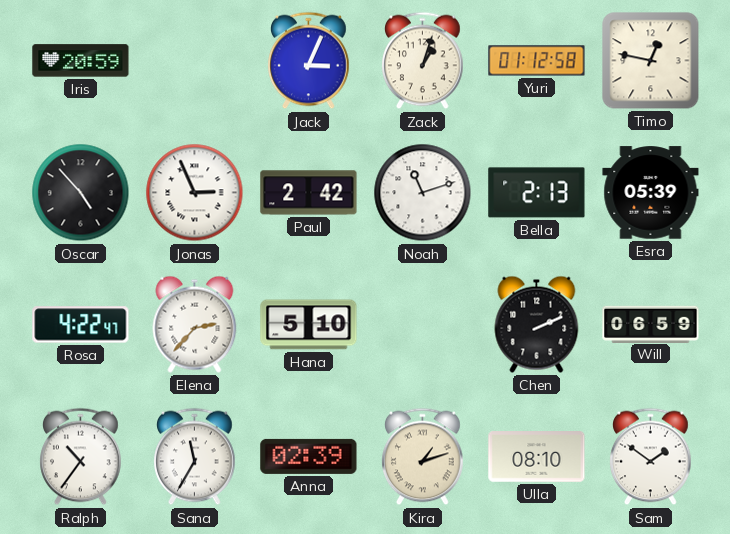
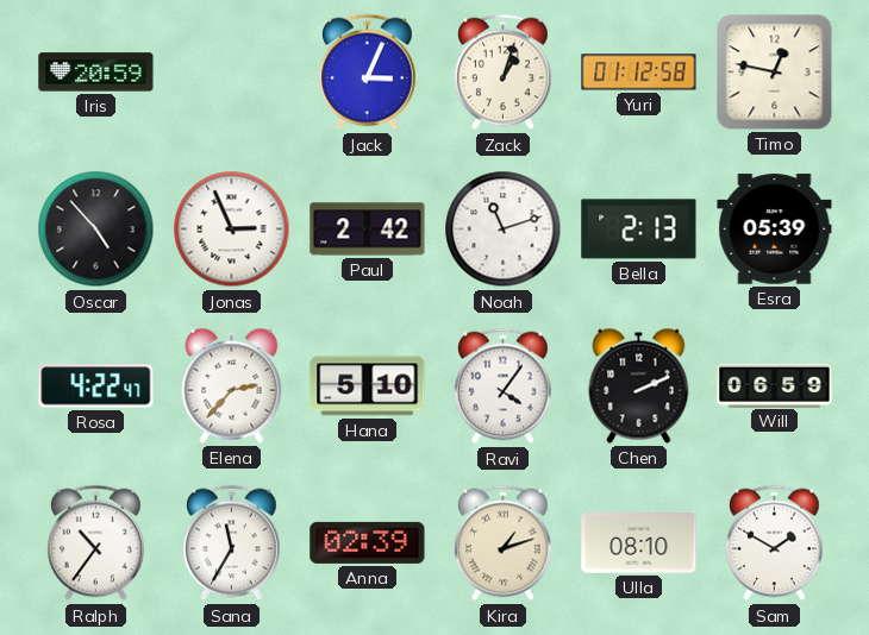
Ravi: none -> 4:06
Sam: 1:51 -> 1:50
